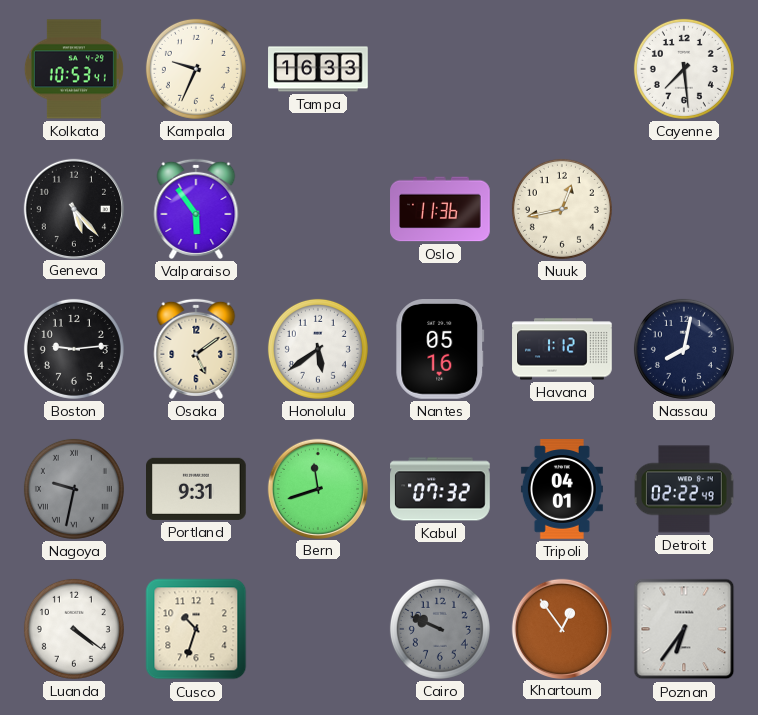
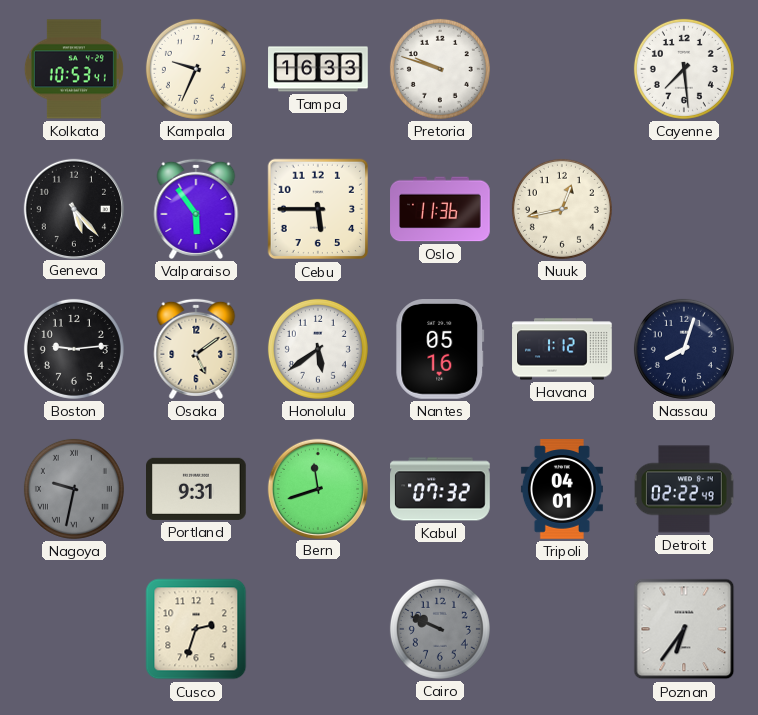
Pretoria: none -> 9:48
Cebu: none -> 5:45
Nassau: 8:02 -> 8:03
Luanda: 4:21 -> none
Cusco: 10:33 -> 2:33
Khartoum: 12:54 -> none
